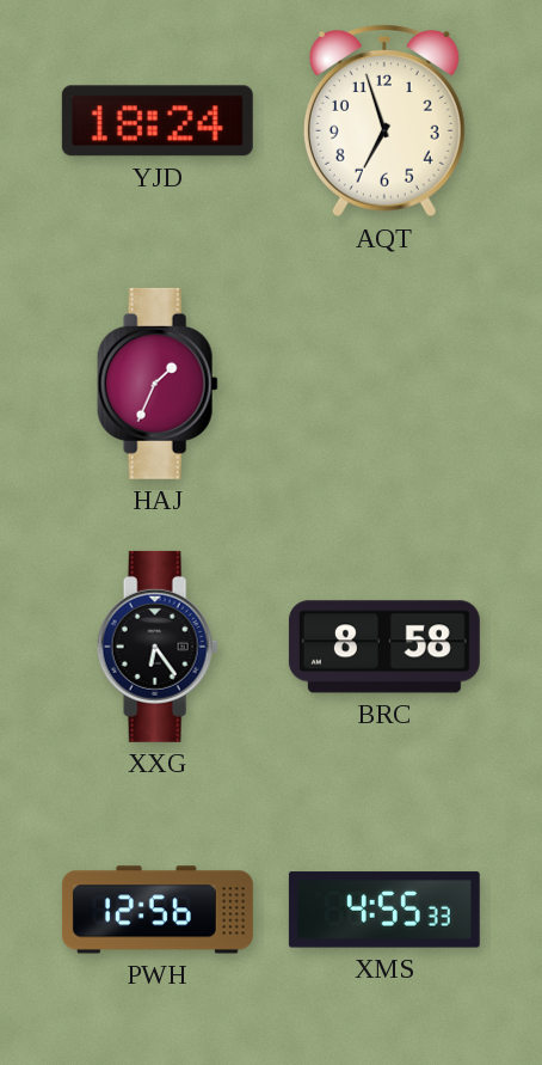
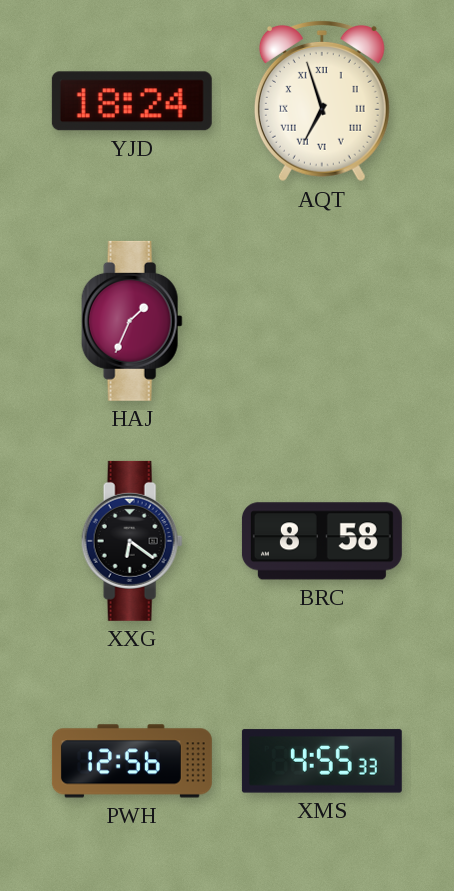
AQT numerals: Arabic -> Roman
XXG: 6:24 -> 6:21
